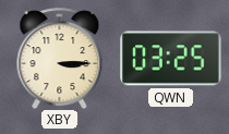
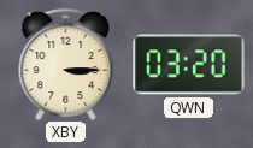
QWN: 03:25 -> 03:20
